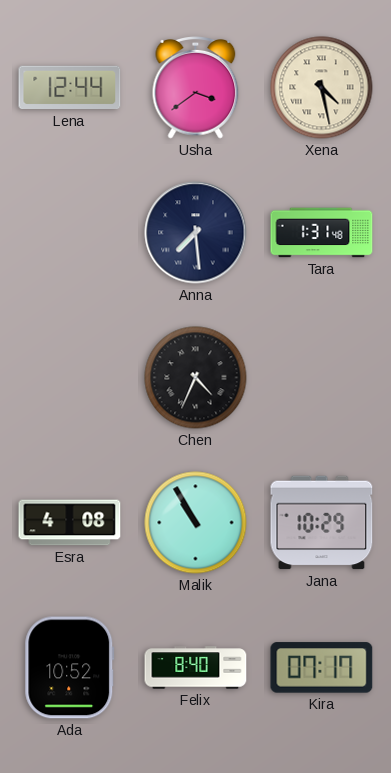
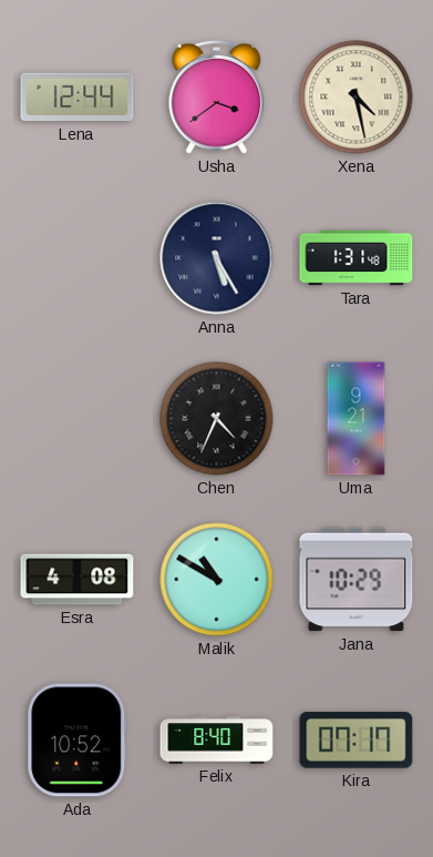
Anna: 7:29 -> 5:25
Uma: none -> 9:21
Malik: 10:55 -> 10:50
